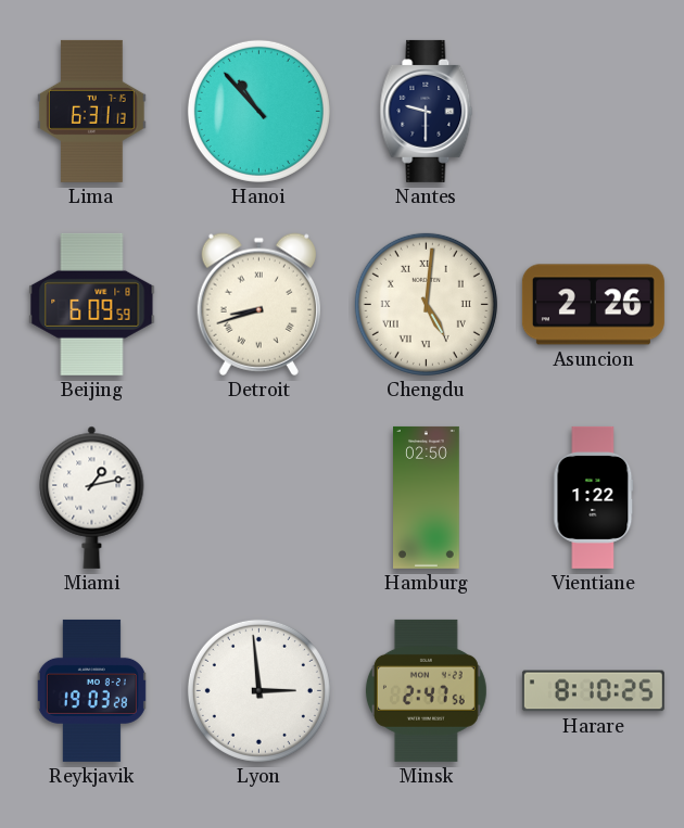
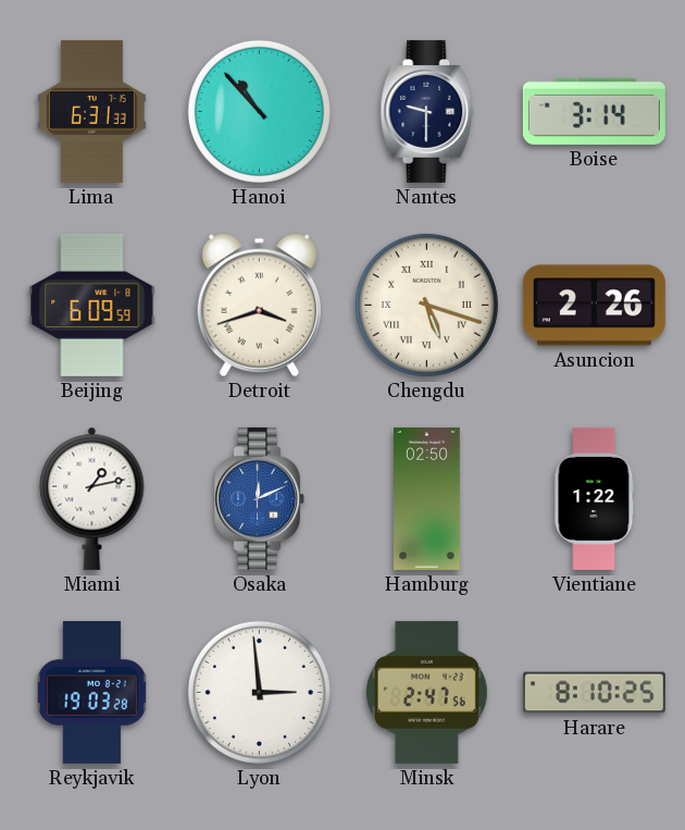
Lima: 6:31:13 -> 6:31:33
Boise: none -> 3:14
Detroit: 8:42 -> 3:42
Chengdu: 5:01 -> 5:18
Osaka: none -> 12:11
